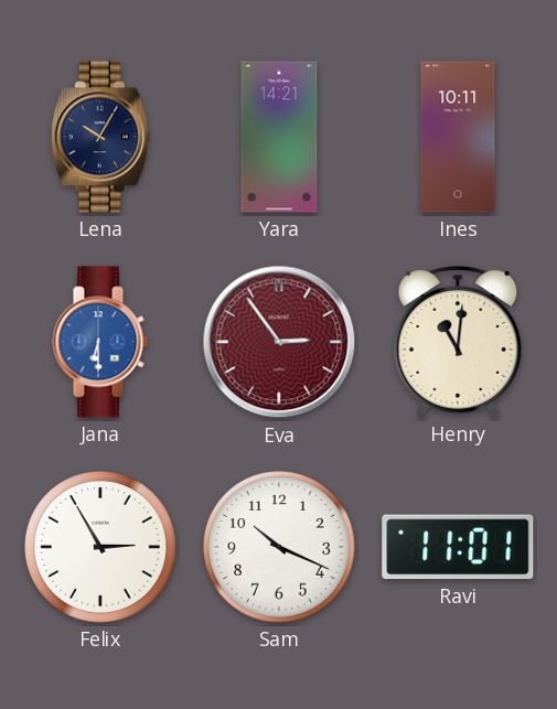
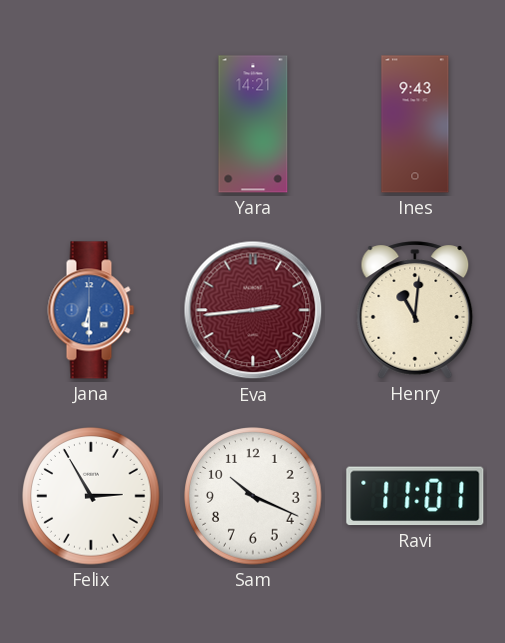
Lena: 10:05 -> none
Ines: 10:11 -> 9:43
Eva: 2:54 -> 2:44
